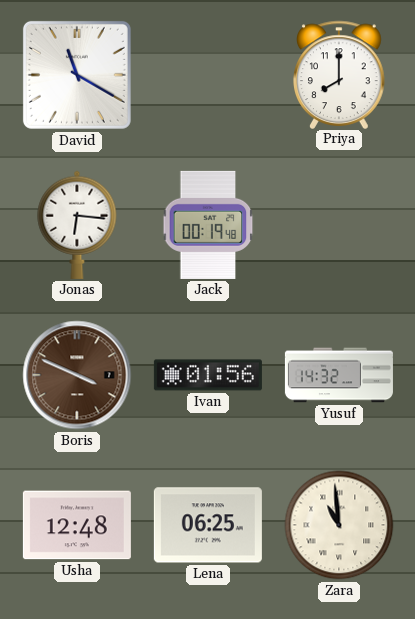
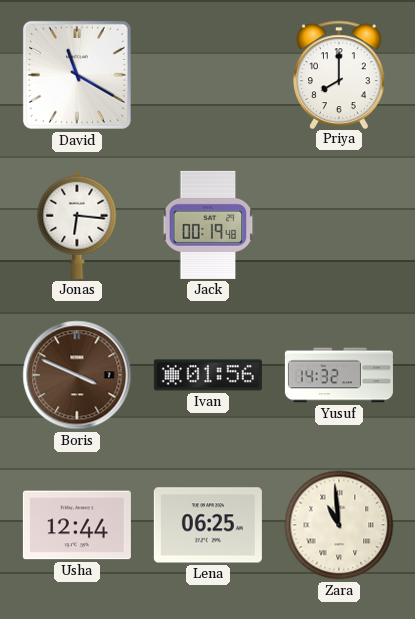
Usha: 12:48 -> 12:44
